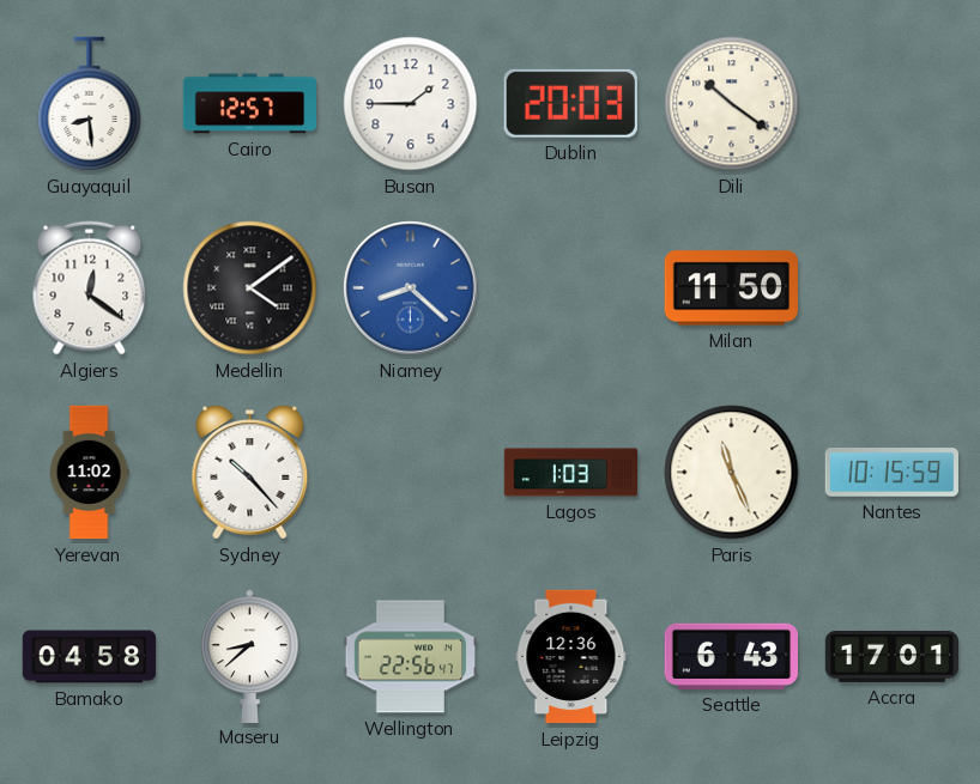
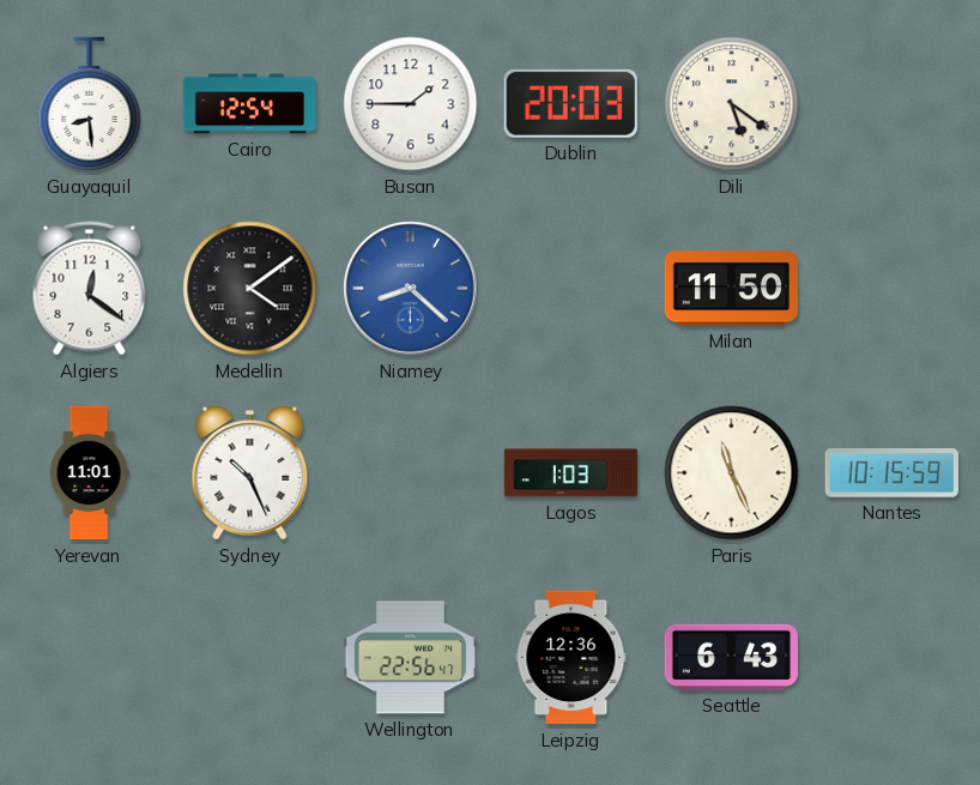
Cairo: 12:57 -> 12:54
Dili: 10:21 -> 5:21
Yerevan: 11:02 -> 11:01
Sydney: 10:23 -> 10:26
Bamako: 04:58 -> none
Maseru: 8:38 -> none
Accra: 17:01 -> none
